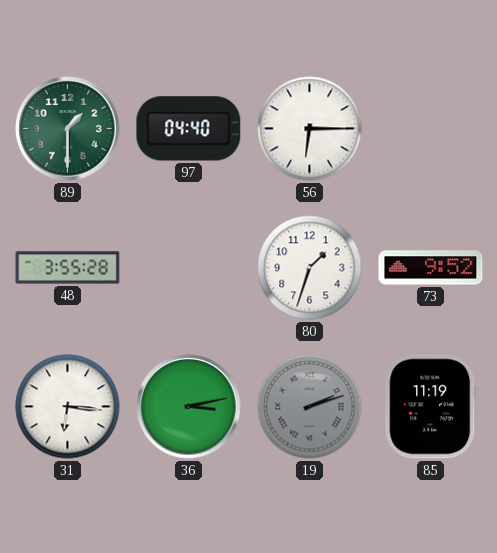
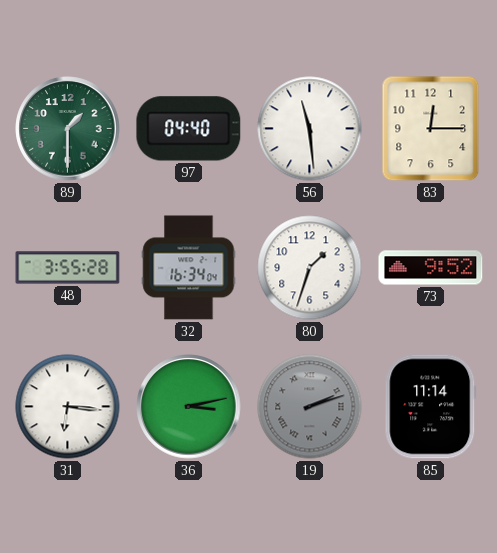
56: 6:15 -> 11:29
83: none -> 12:15
32: none -> 16:34
85: 11:19 -> 11:14
